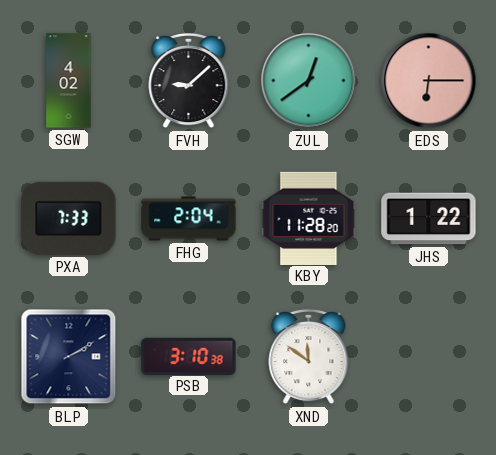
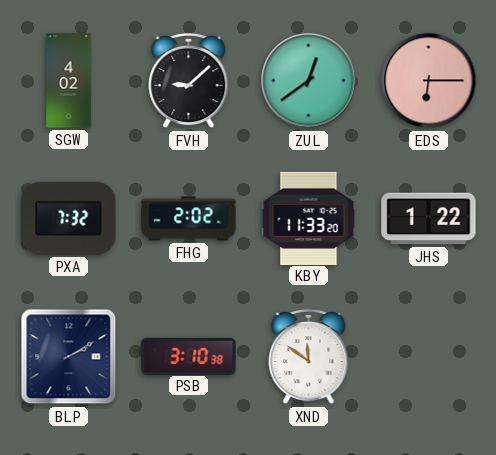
PXA: 7:33 -> 7:32
FHG: 2:04 -> 2:02
KBY: 11:28 -> 11:33
